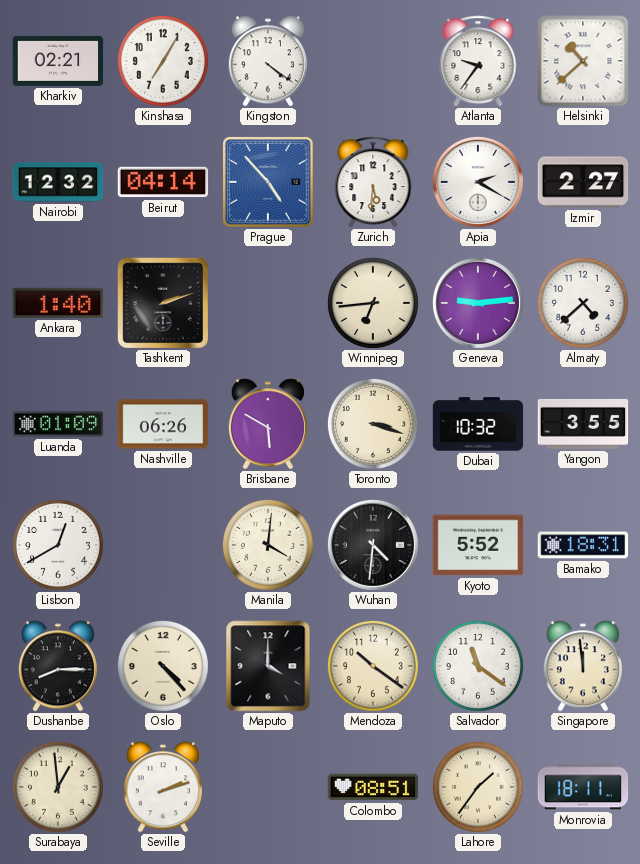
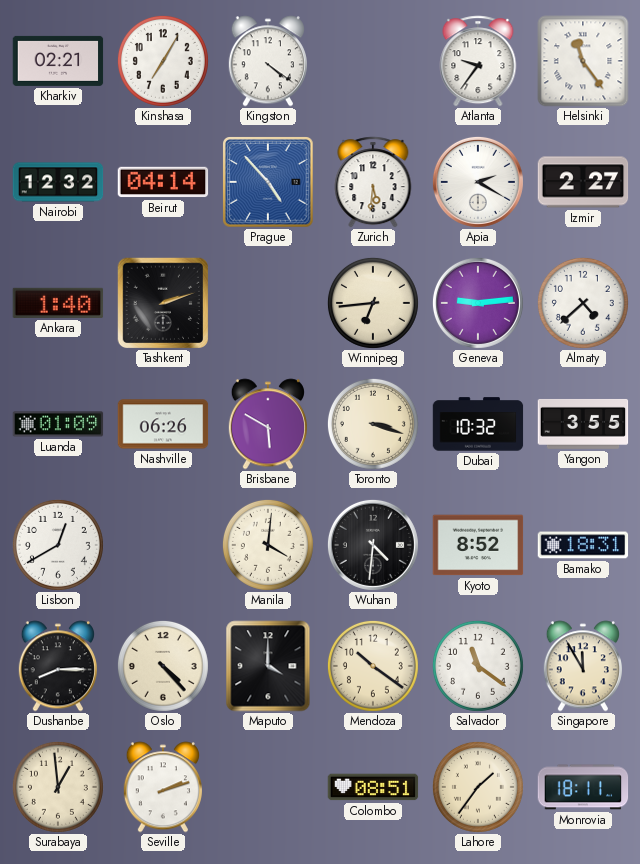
Helsinki: 10:38 -> 11:24
Kyoto: 5:52 -> 8:52
Singapore: 11:59 -> 11:55
